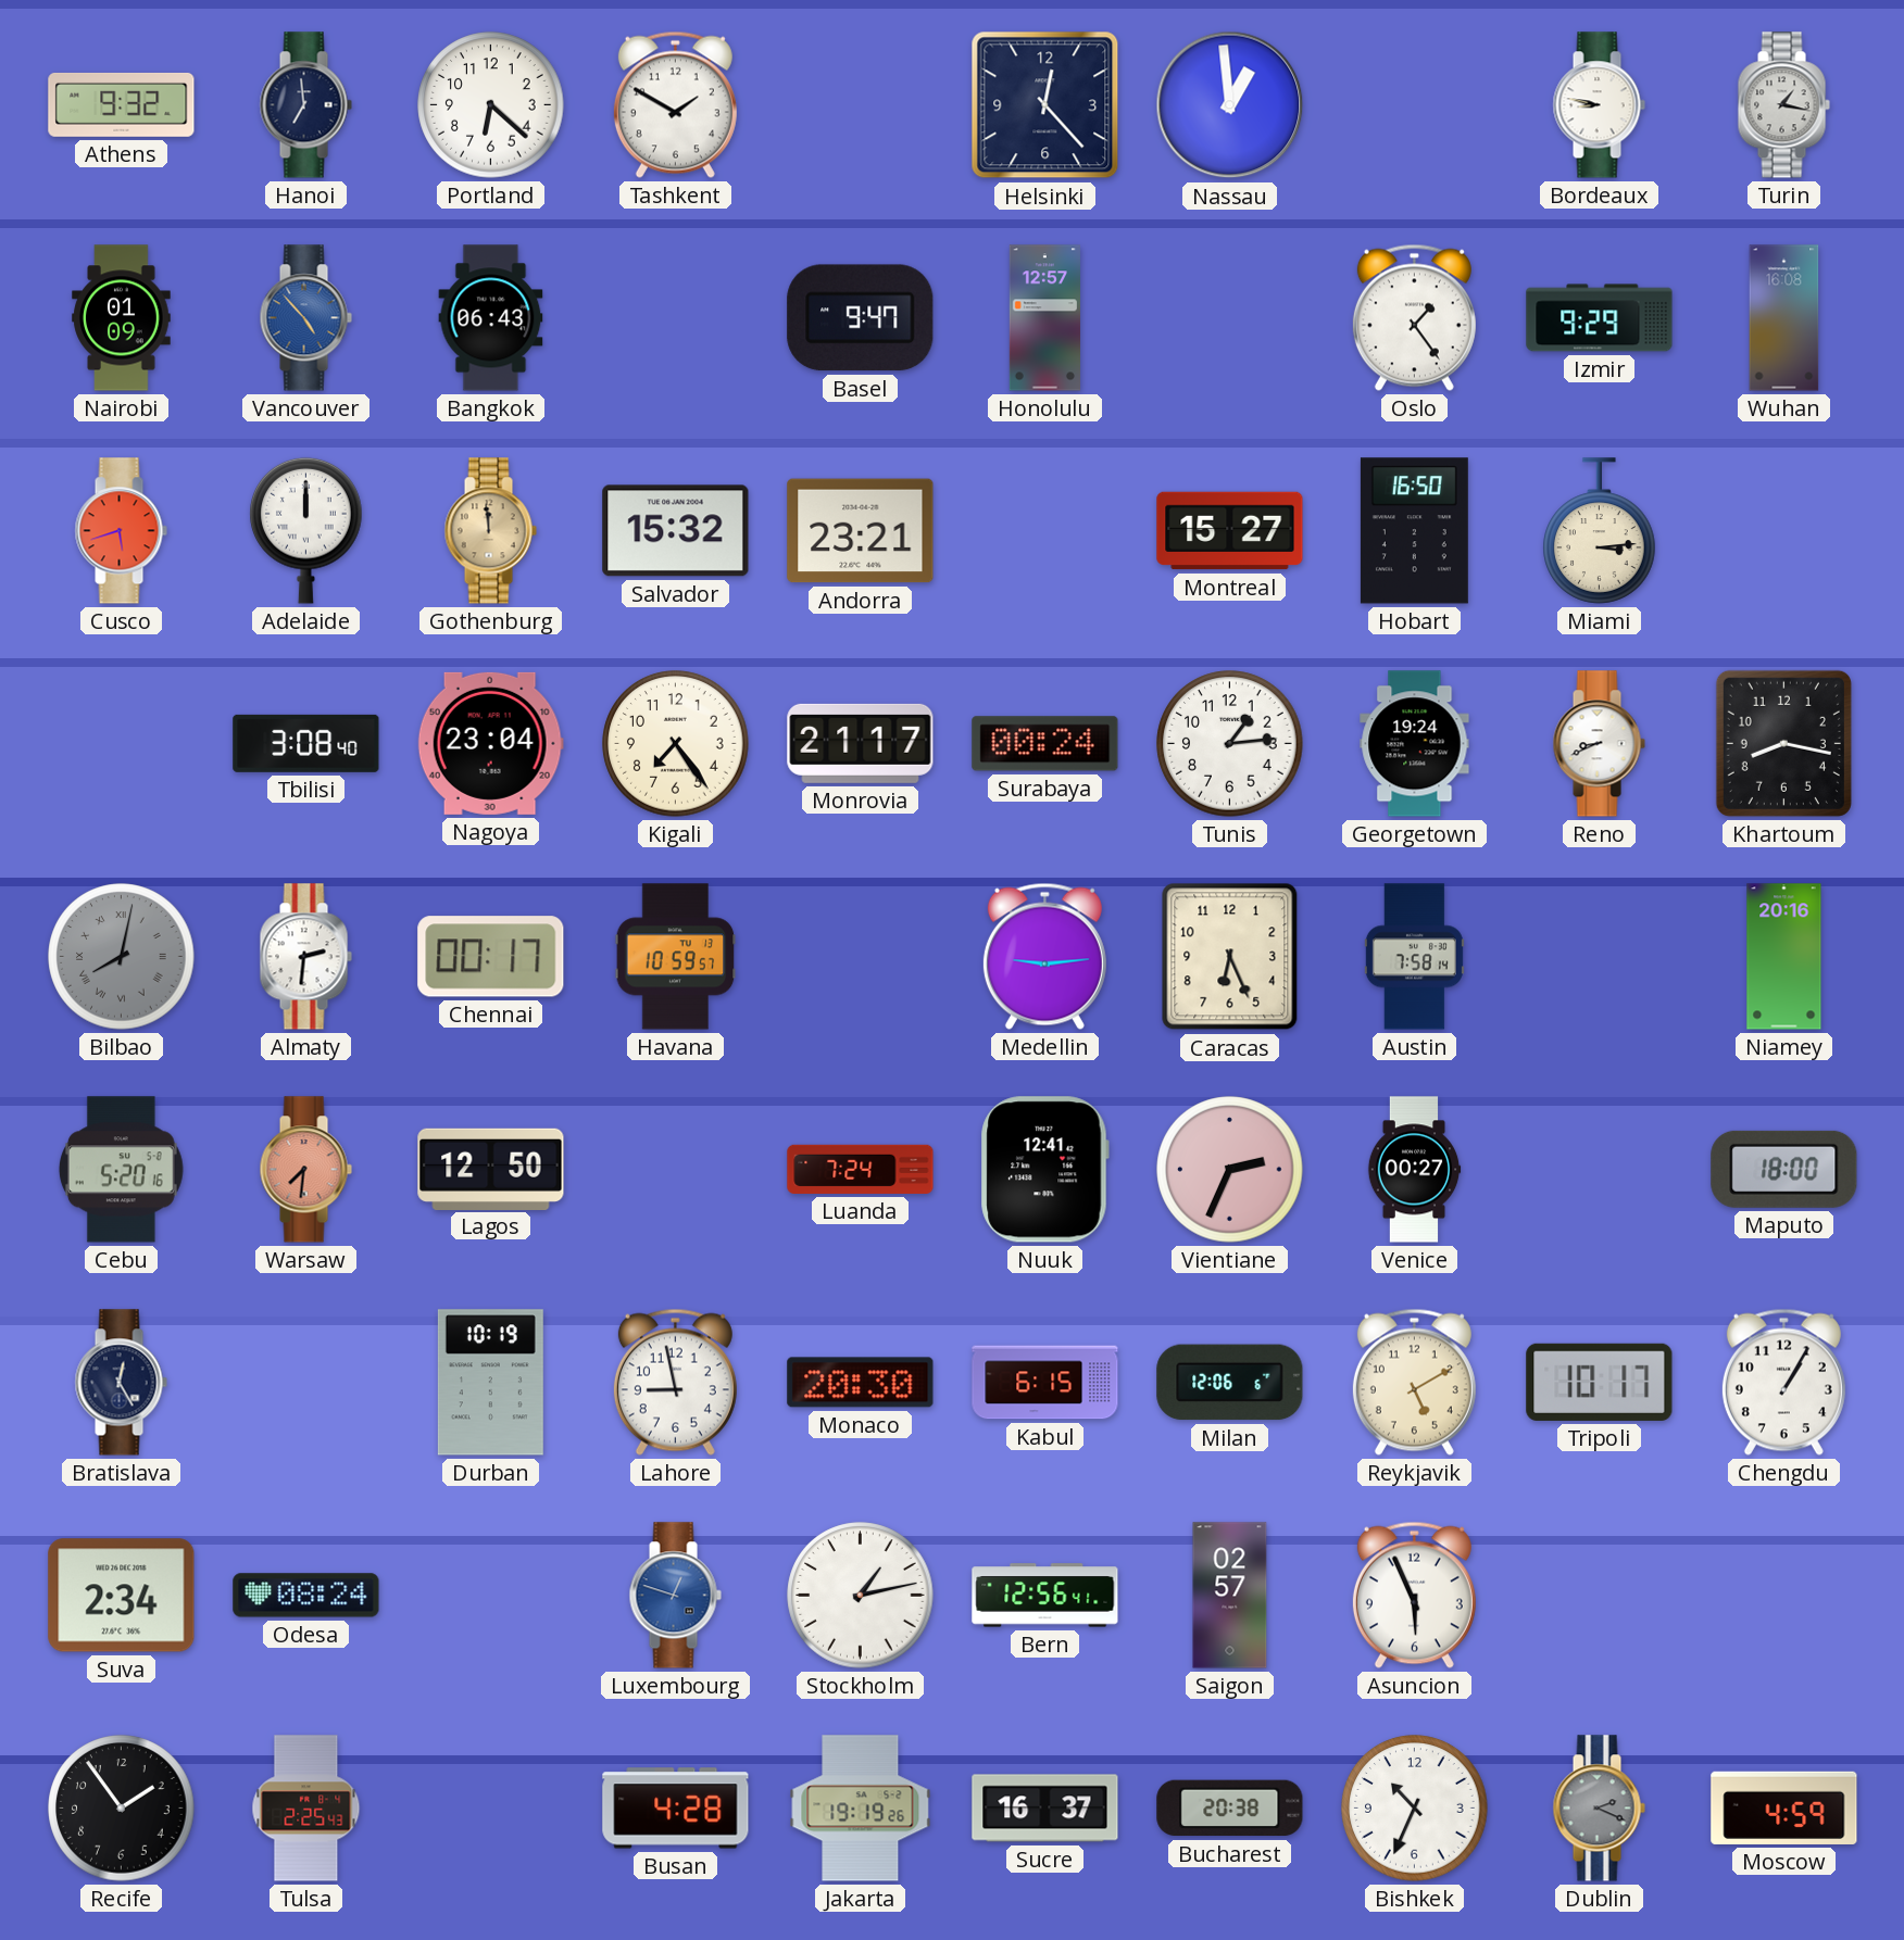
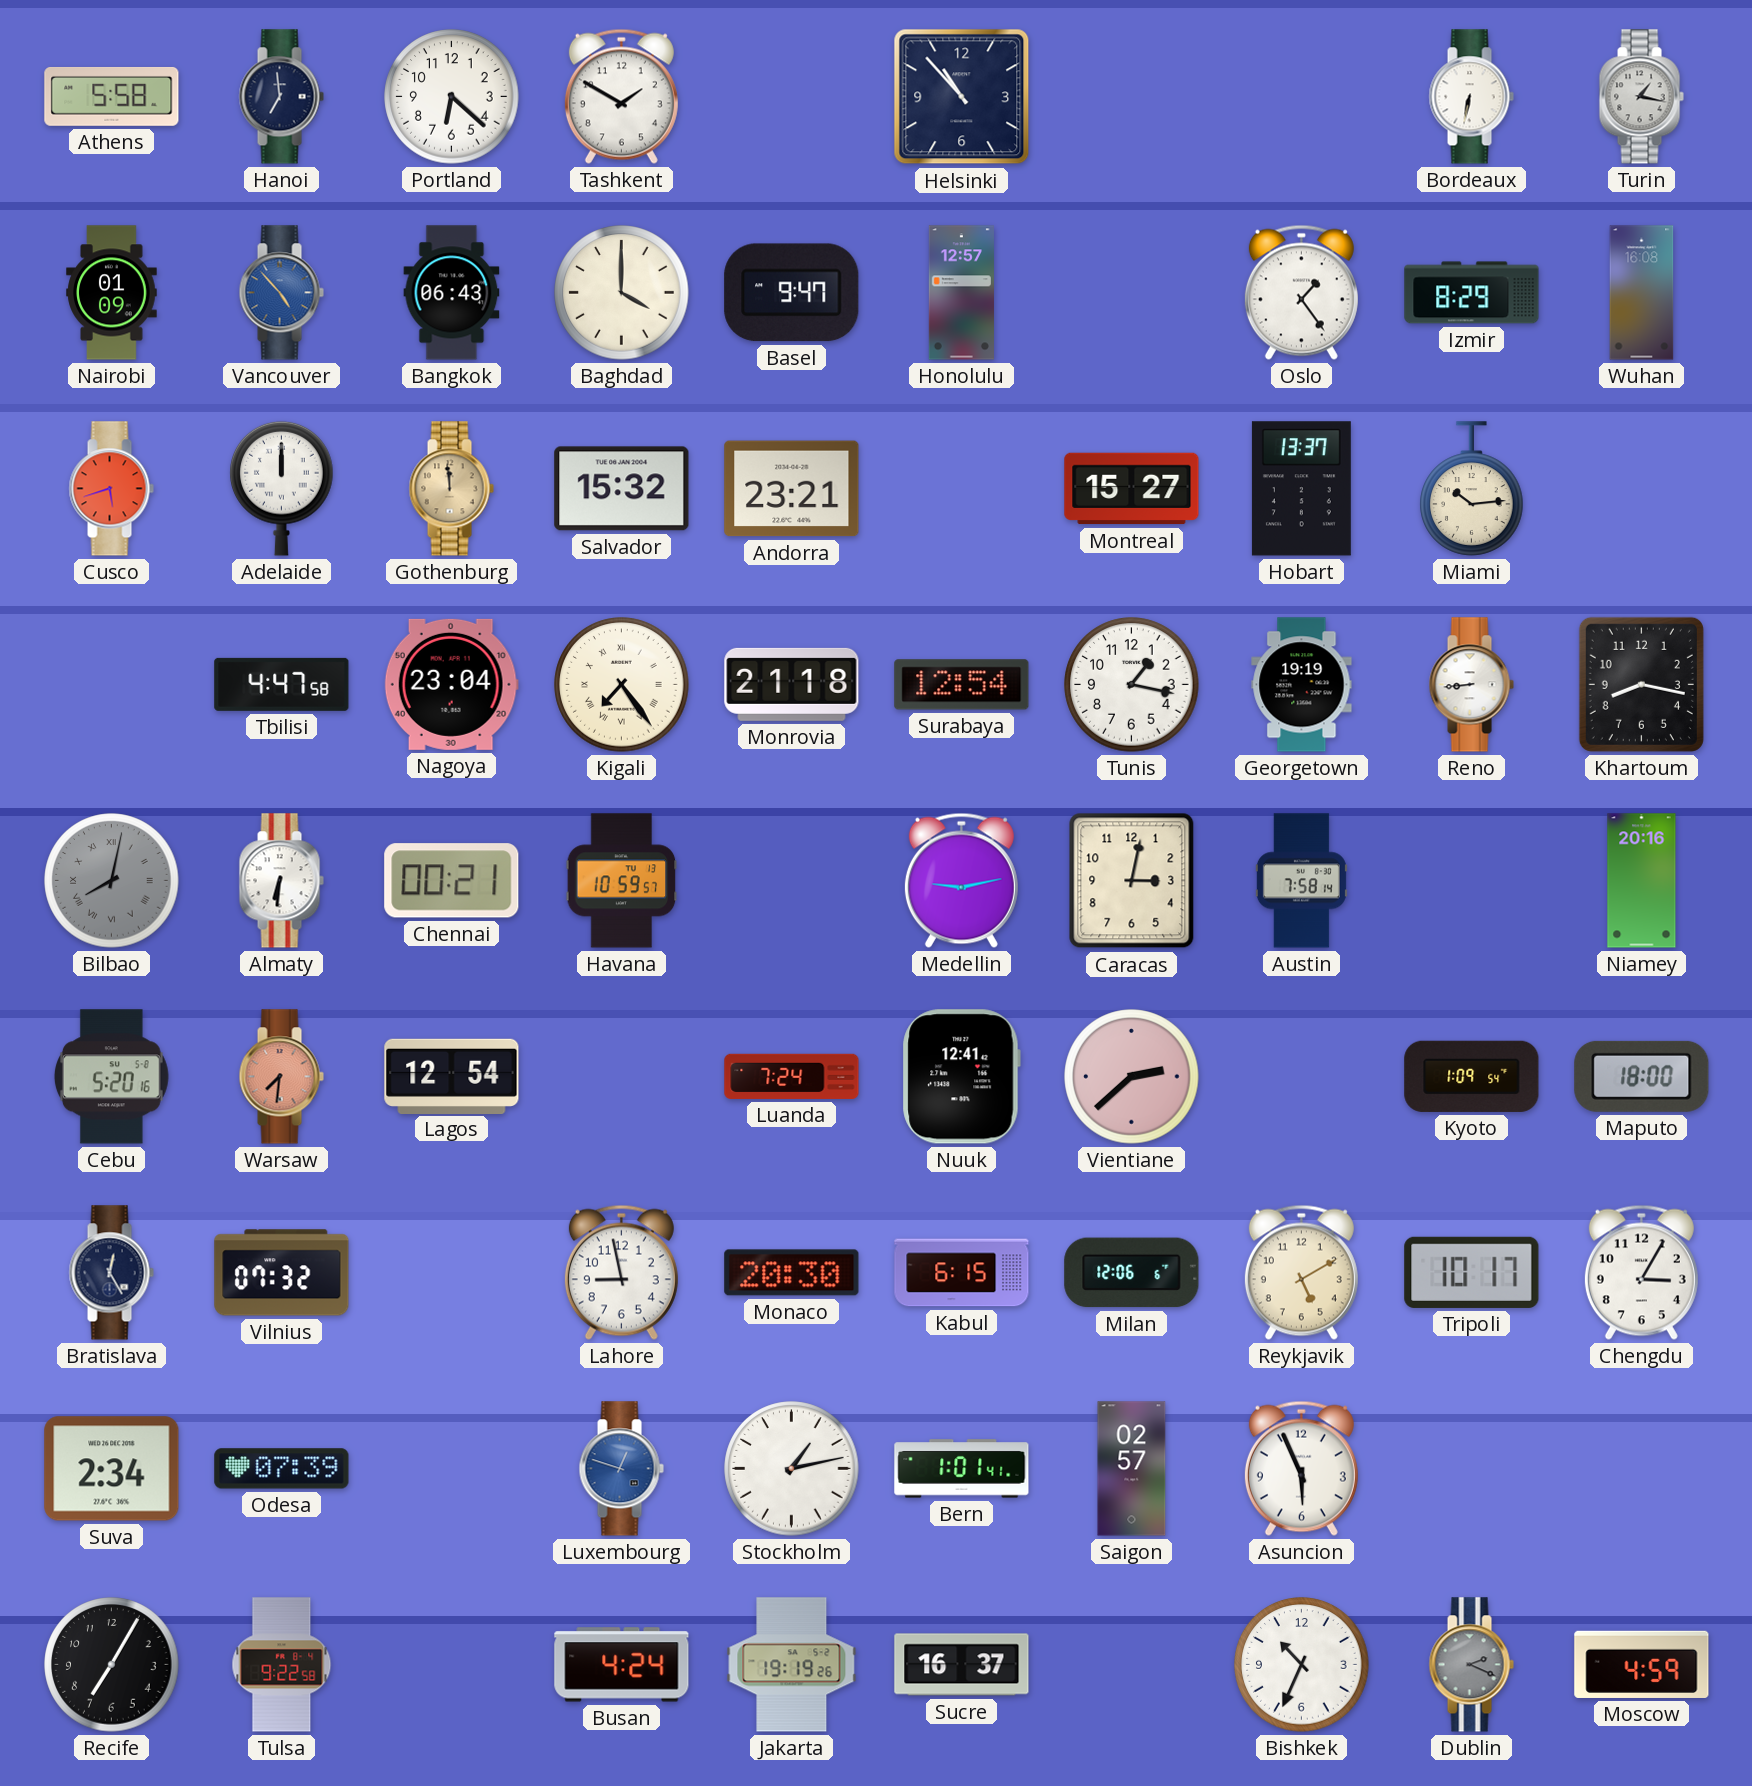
Athens: 9:32 -> 5:58
Helsinki: 12:23 -> 10:53
Nassau: 12:59 -> none
Bordeaux: 8:47 -> 6:32
Baghdad: none -> 4:00
Izmir: 9:29 -> 8:29
Hobart: 16:50 -> 13:37
Miami: 3:14 -> 10:14
Tbilisi: 3:08 -> 4:47
Kigali numerals: Arabic -> Roman
Monrovia: 21:17 -> 21:18
Surabaya: 00:24 -> 12:54
Tunis: 1:14 -> 1:17
Georgetown: 19:24 -> 19:19
Reno: 8:41 -> 8:44
Almaty: 2:31 -> 6:31
Chennai: 00:17 -> 00:21
Medellin: 9:14 -> 9:13
Caracas: 6:26 -> 3:02
Lagos: 12:50 -> 12:54
Vientiane: 2:34 -> 2:38
Venice: 00:27 -> none
Kyoto: none -> 1:09
Vilnius: none -> 07:32
Durban: 10:19 -> none
Chengdu: 1:05 -> 3:05
Odesa: 08:24 -> 07:39
Bern: 12:56 -> 1:01
Recife: 1:54 -> 7:05
Tulsa: 2:25 -> 9:22
Busan: 4:28 -> 4:24
Bucharest: 20:38 -> none
